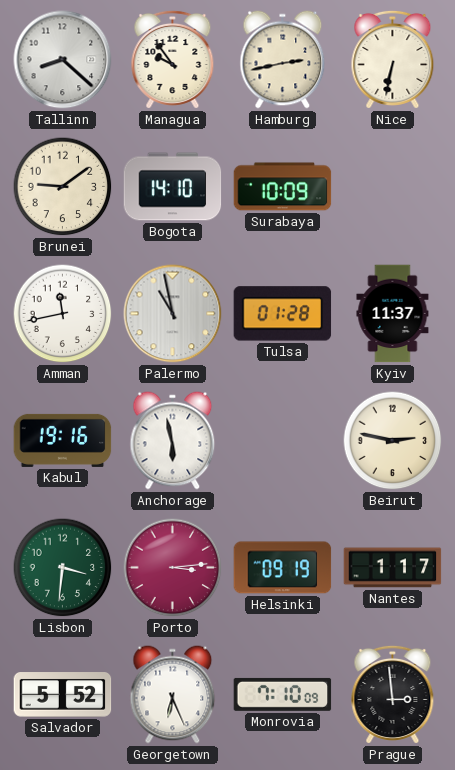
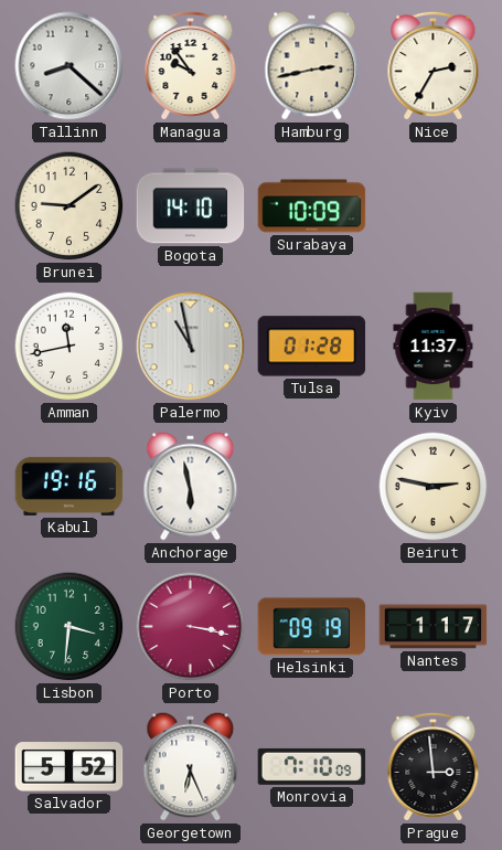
Nice: 6:32 -> 2:35
Porto: 3:14 -> 3:17
